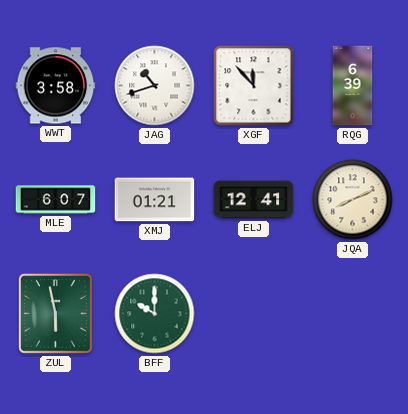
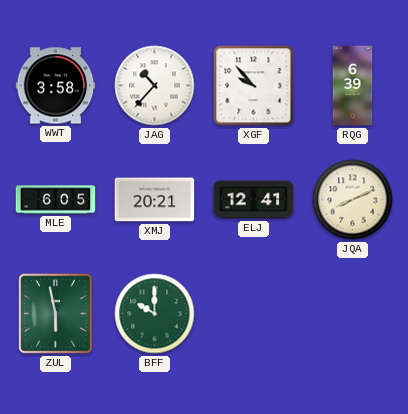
JAG: 10:42 -> 10:37
XGF: 11:53 -> 9:53
MLE: 6:07 -> 6:05
XMJ: 01:21 -> 20:21
